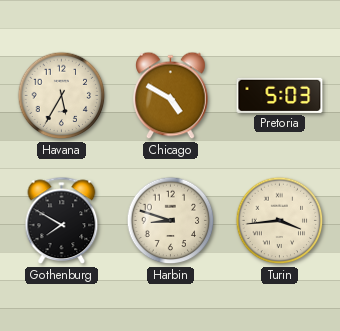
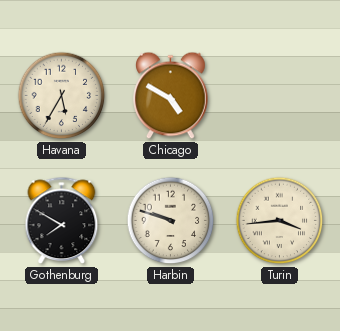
Pretoria: 5:03 -> none
Harbin: 8:48 -> 9:48
